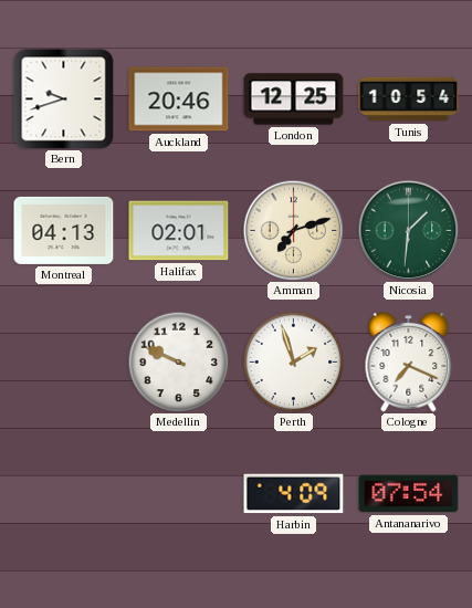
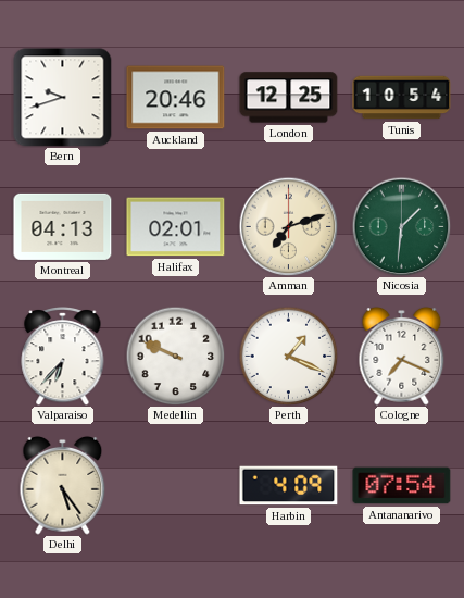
Valparaiso: none -> 6:37
Perth: 1:57 -> 1:19
Delhi: none -> 5:24
